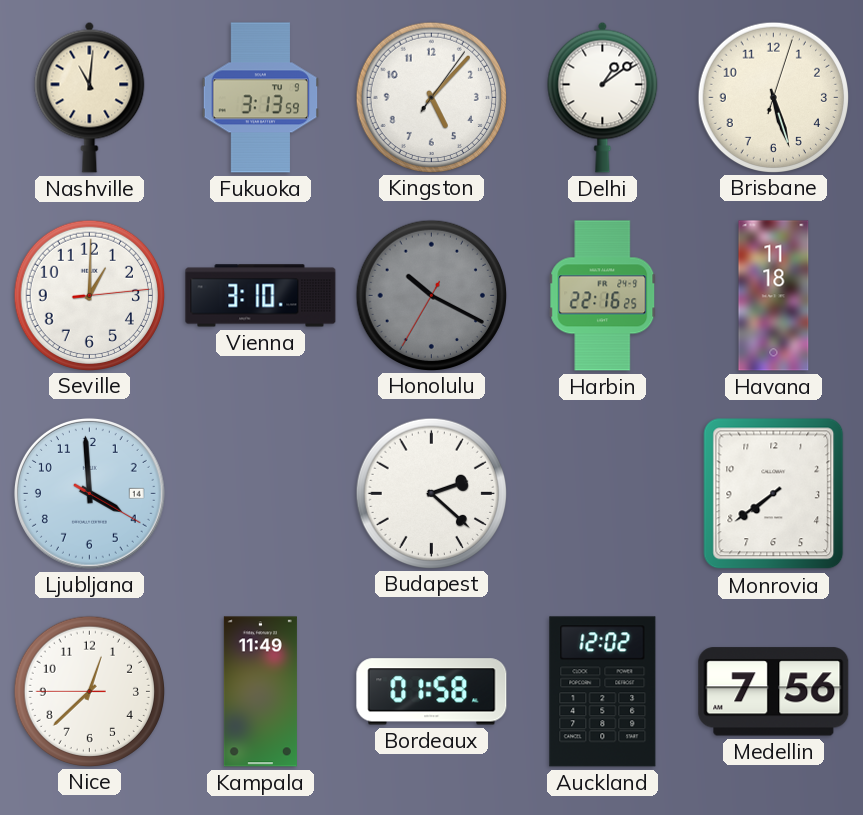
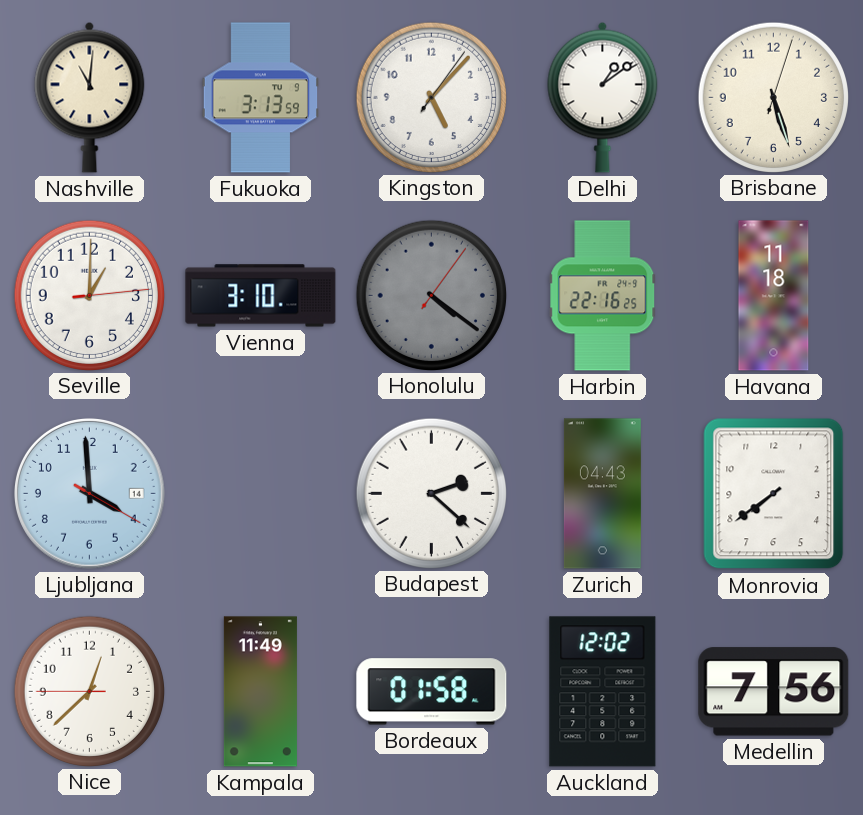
Honolulu: 10:19 -> 4:21
Zurich: none -> 04:43
